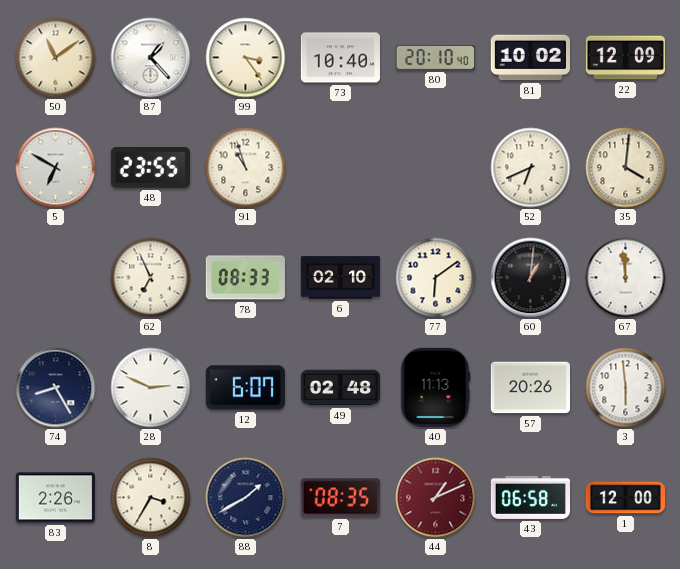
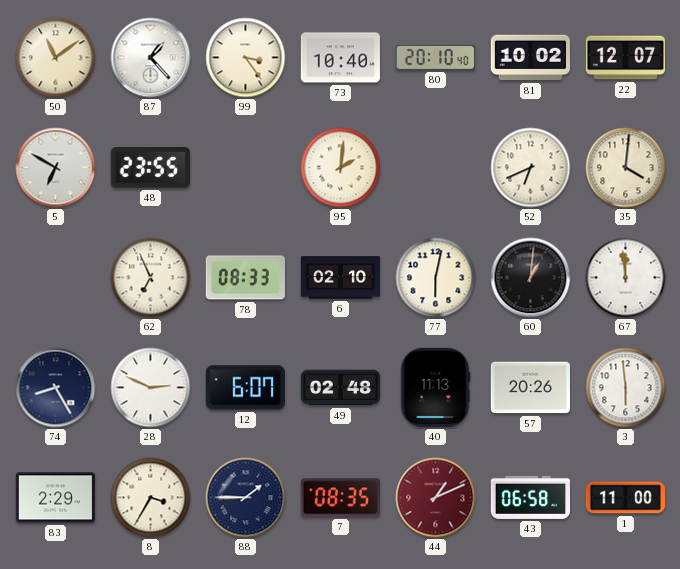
22: 12:09 -> 12:07
91: 10:57 -> none
95: none -> 2:01
77: 6:09 -> 6:02
83: 2:26 -> 2:29
88: 1:40 -> 1:45
1: 12:00 -> 11:00
